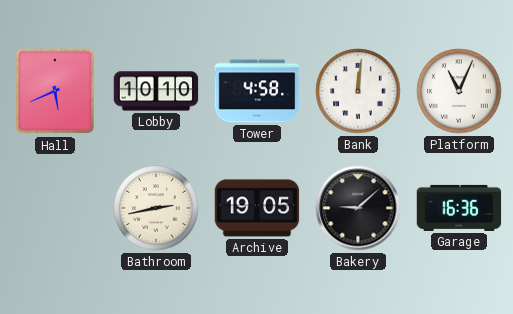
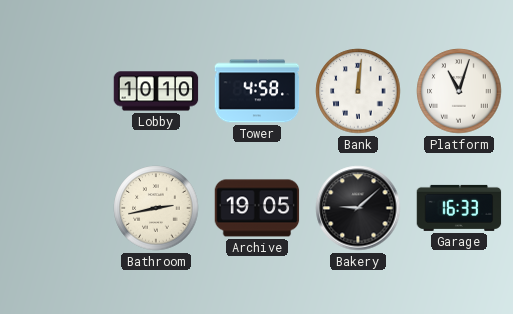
Hall: 5:41 -> none
Platform: 11:04 -> 11:03
Garage: 16:36 -> 16:33
